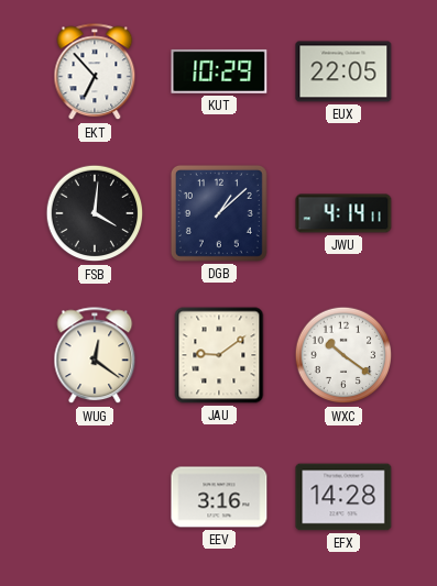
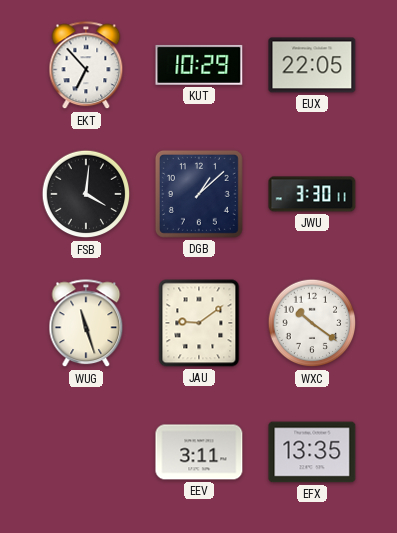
JWU: 4:14 -> 3:30
WUG: 12:21 -> 11:27
EEV: 3:16 -> 3:11
EFX: 14:28 -> 13:35
